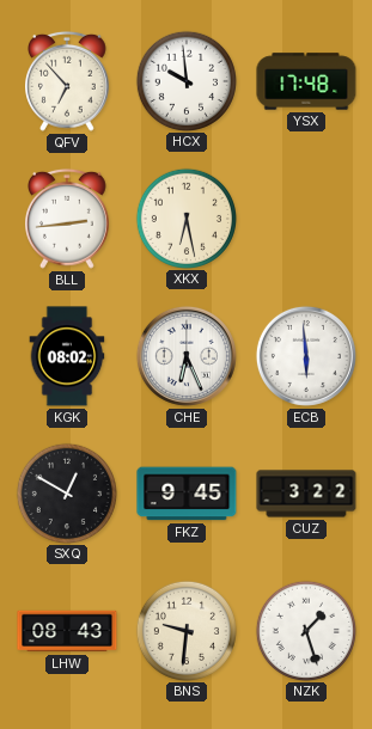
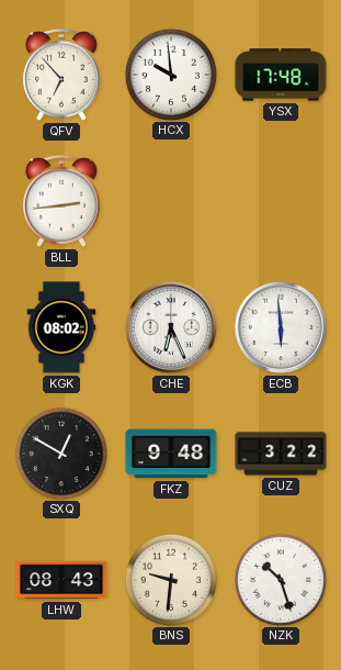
XKX: 6:28 -> none
FKZ: 9:45 -> 9:48
NZK: 1:27 -> 10:27
